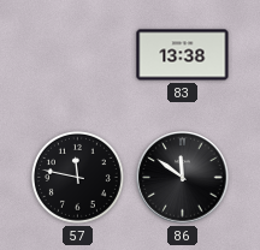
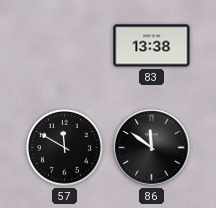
57: 11:47 -> 11:50
